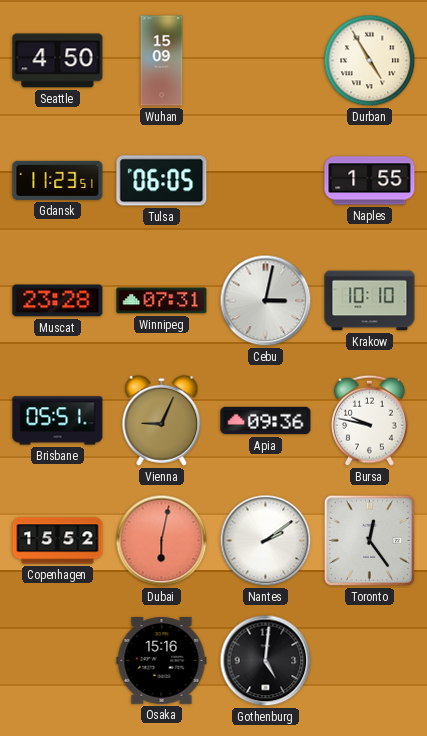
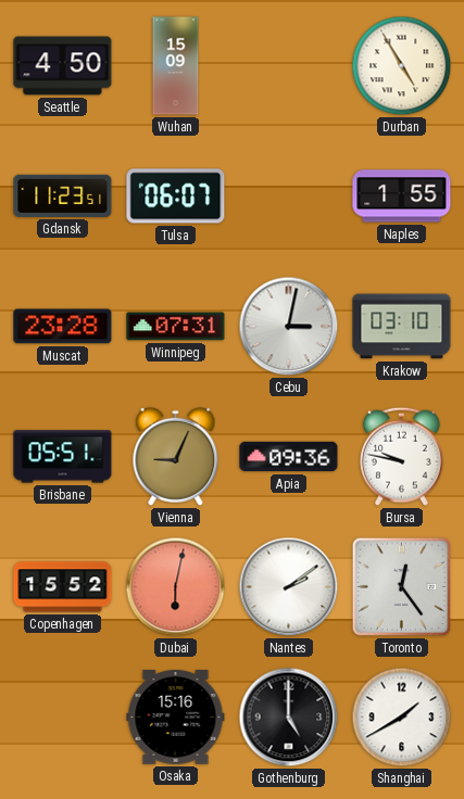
Tulsa: 06:05 -> 06:07
Krakow: 10:10 -> 03:10
Gothenburg: 5:01 -> 5:00
Shanghai: none -> 1:40
